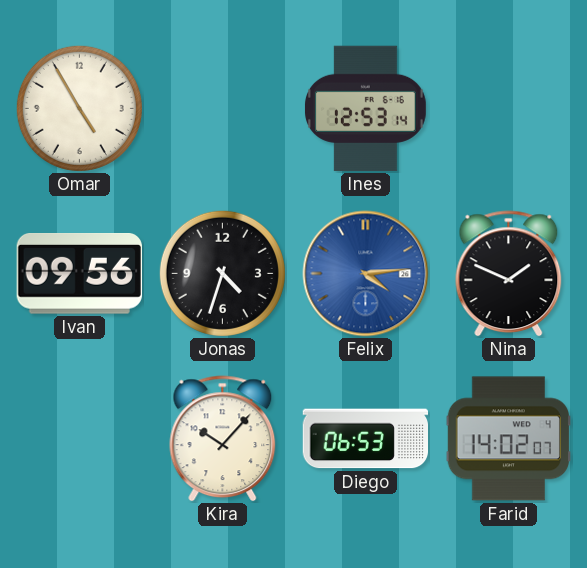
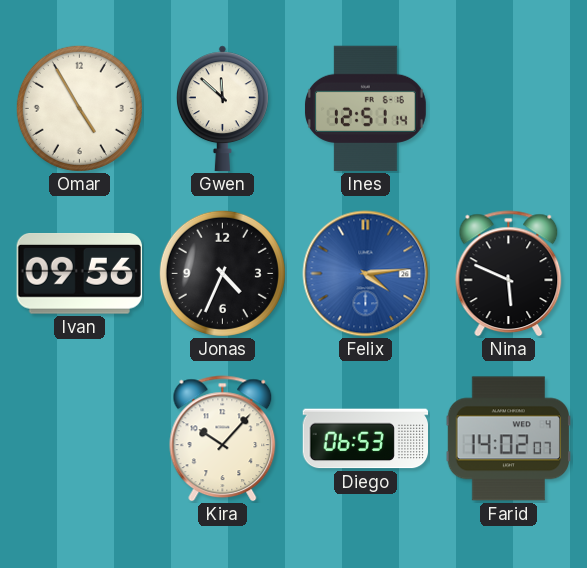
Gwen: none -> 11:52
Ines: 12:53 -> 12:51
Jonas: 4:33 -> 4:34
Nina: 1:49 -> 5:49
